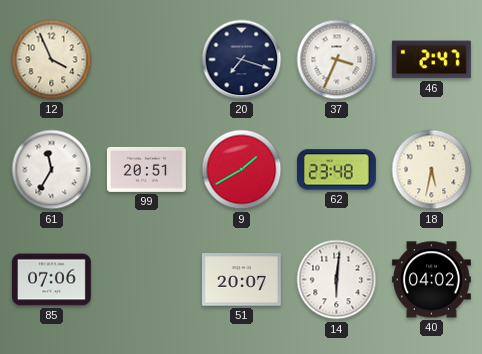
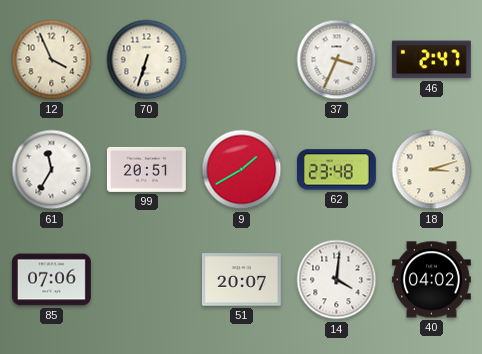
70: none -> 6:33
20: 7:18 -> none
18: 5:32 -> 3:12
14: 6:01 -> 4:01
